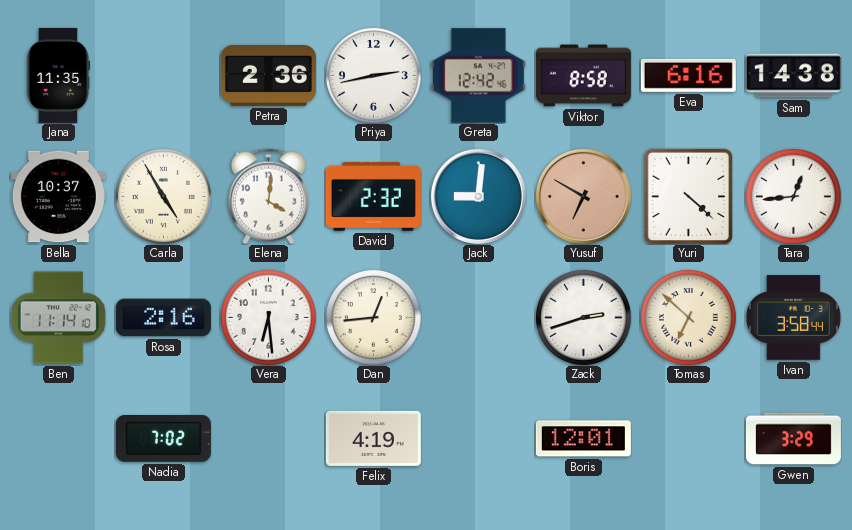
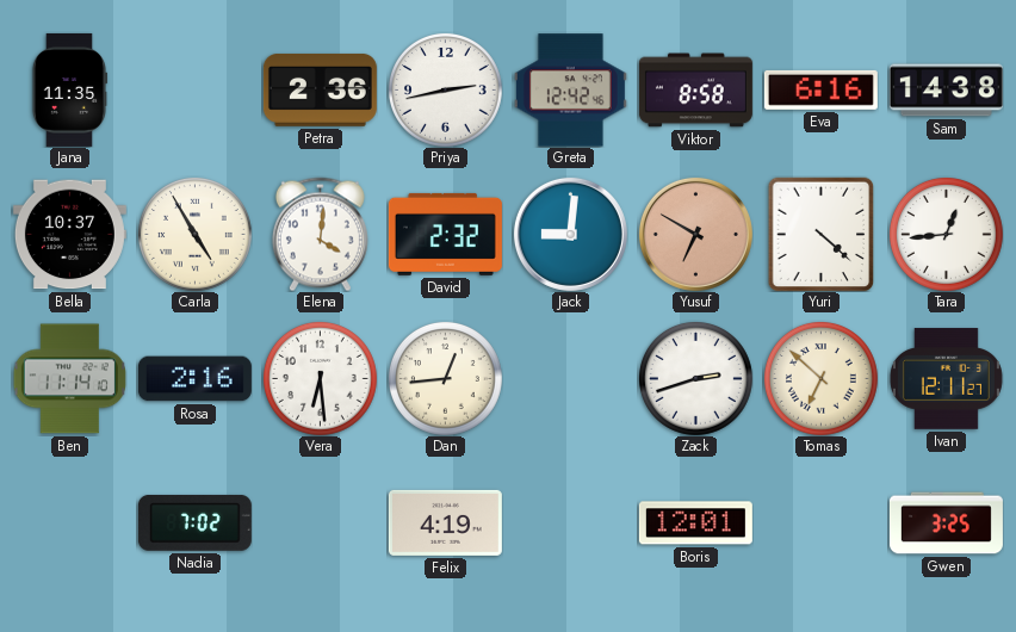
Ivan: 3:58 -> 12:11
Gwen: 3:29 -> 3:25
